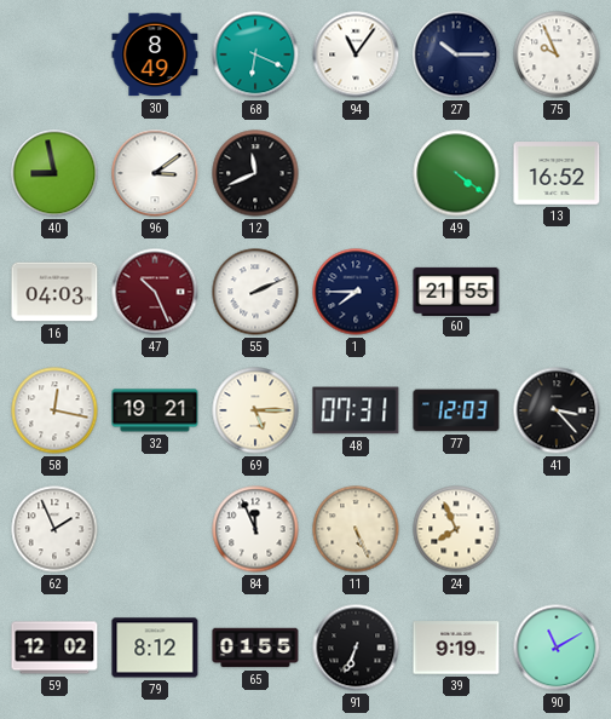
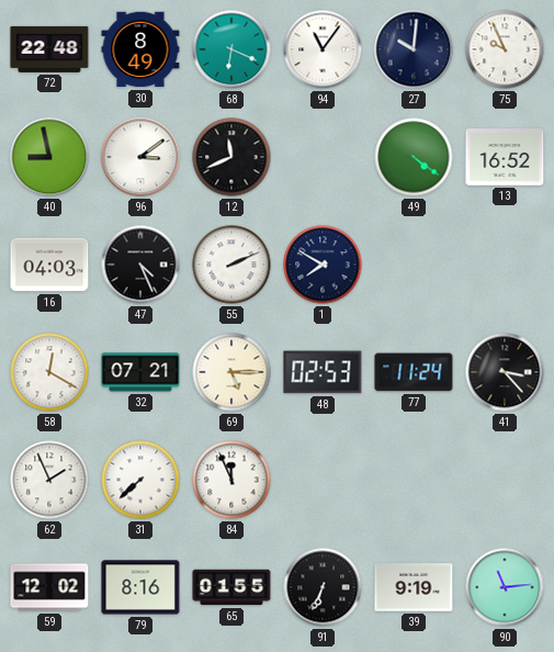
72: none -> 22:48
27: 10:15 -> 10:01
47: 10:26 -> 4:26
47 dial: burgundy -> black
1: 7:45 -> 7:50
60: 21:55 -> none
58: 12:17 -> 12:20
32: 19:21 -> 07:21
48: 07:31 -> 02:53
77: 12:03 -> 11:24
31: none -> 7:38
11: 5:26 -> none
24: 7:56 -> none
79: 8:12 -> 8:16
90: 11:10 -> 11:14
